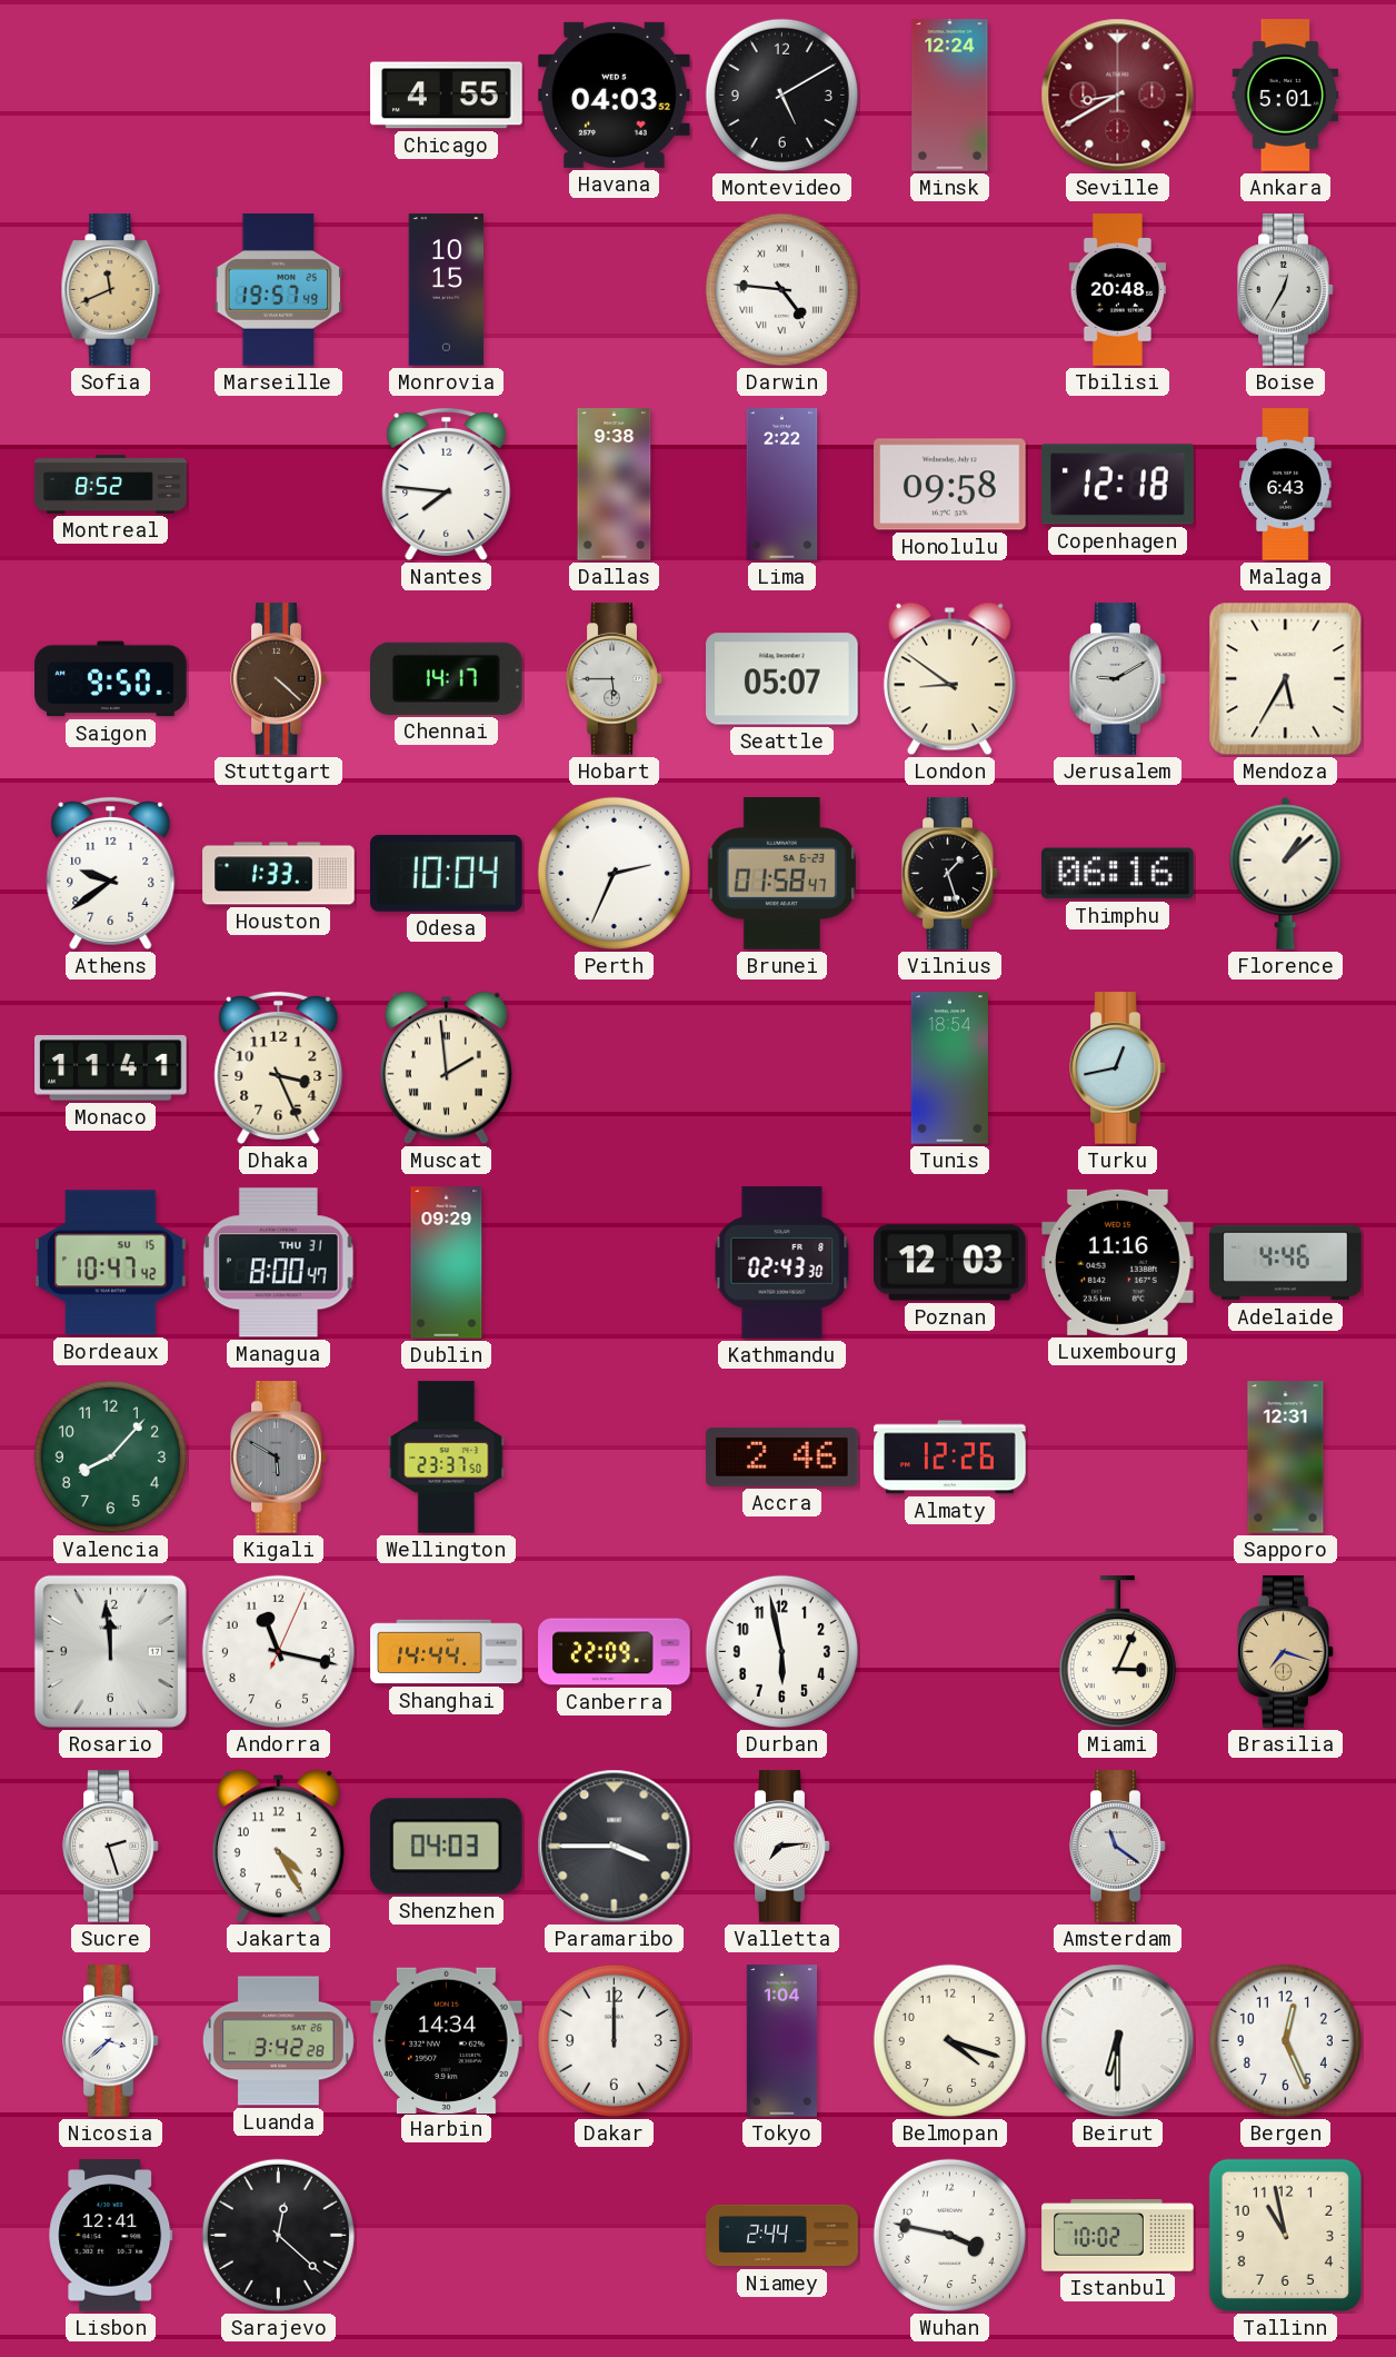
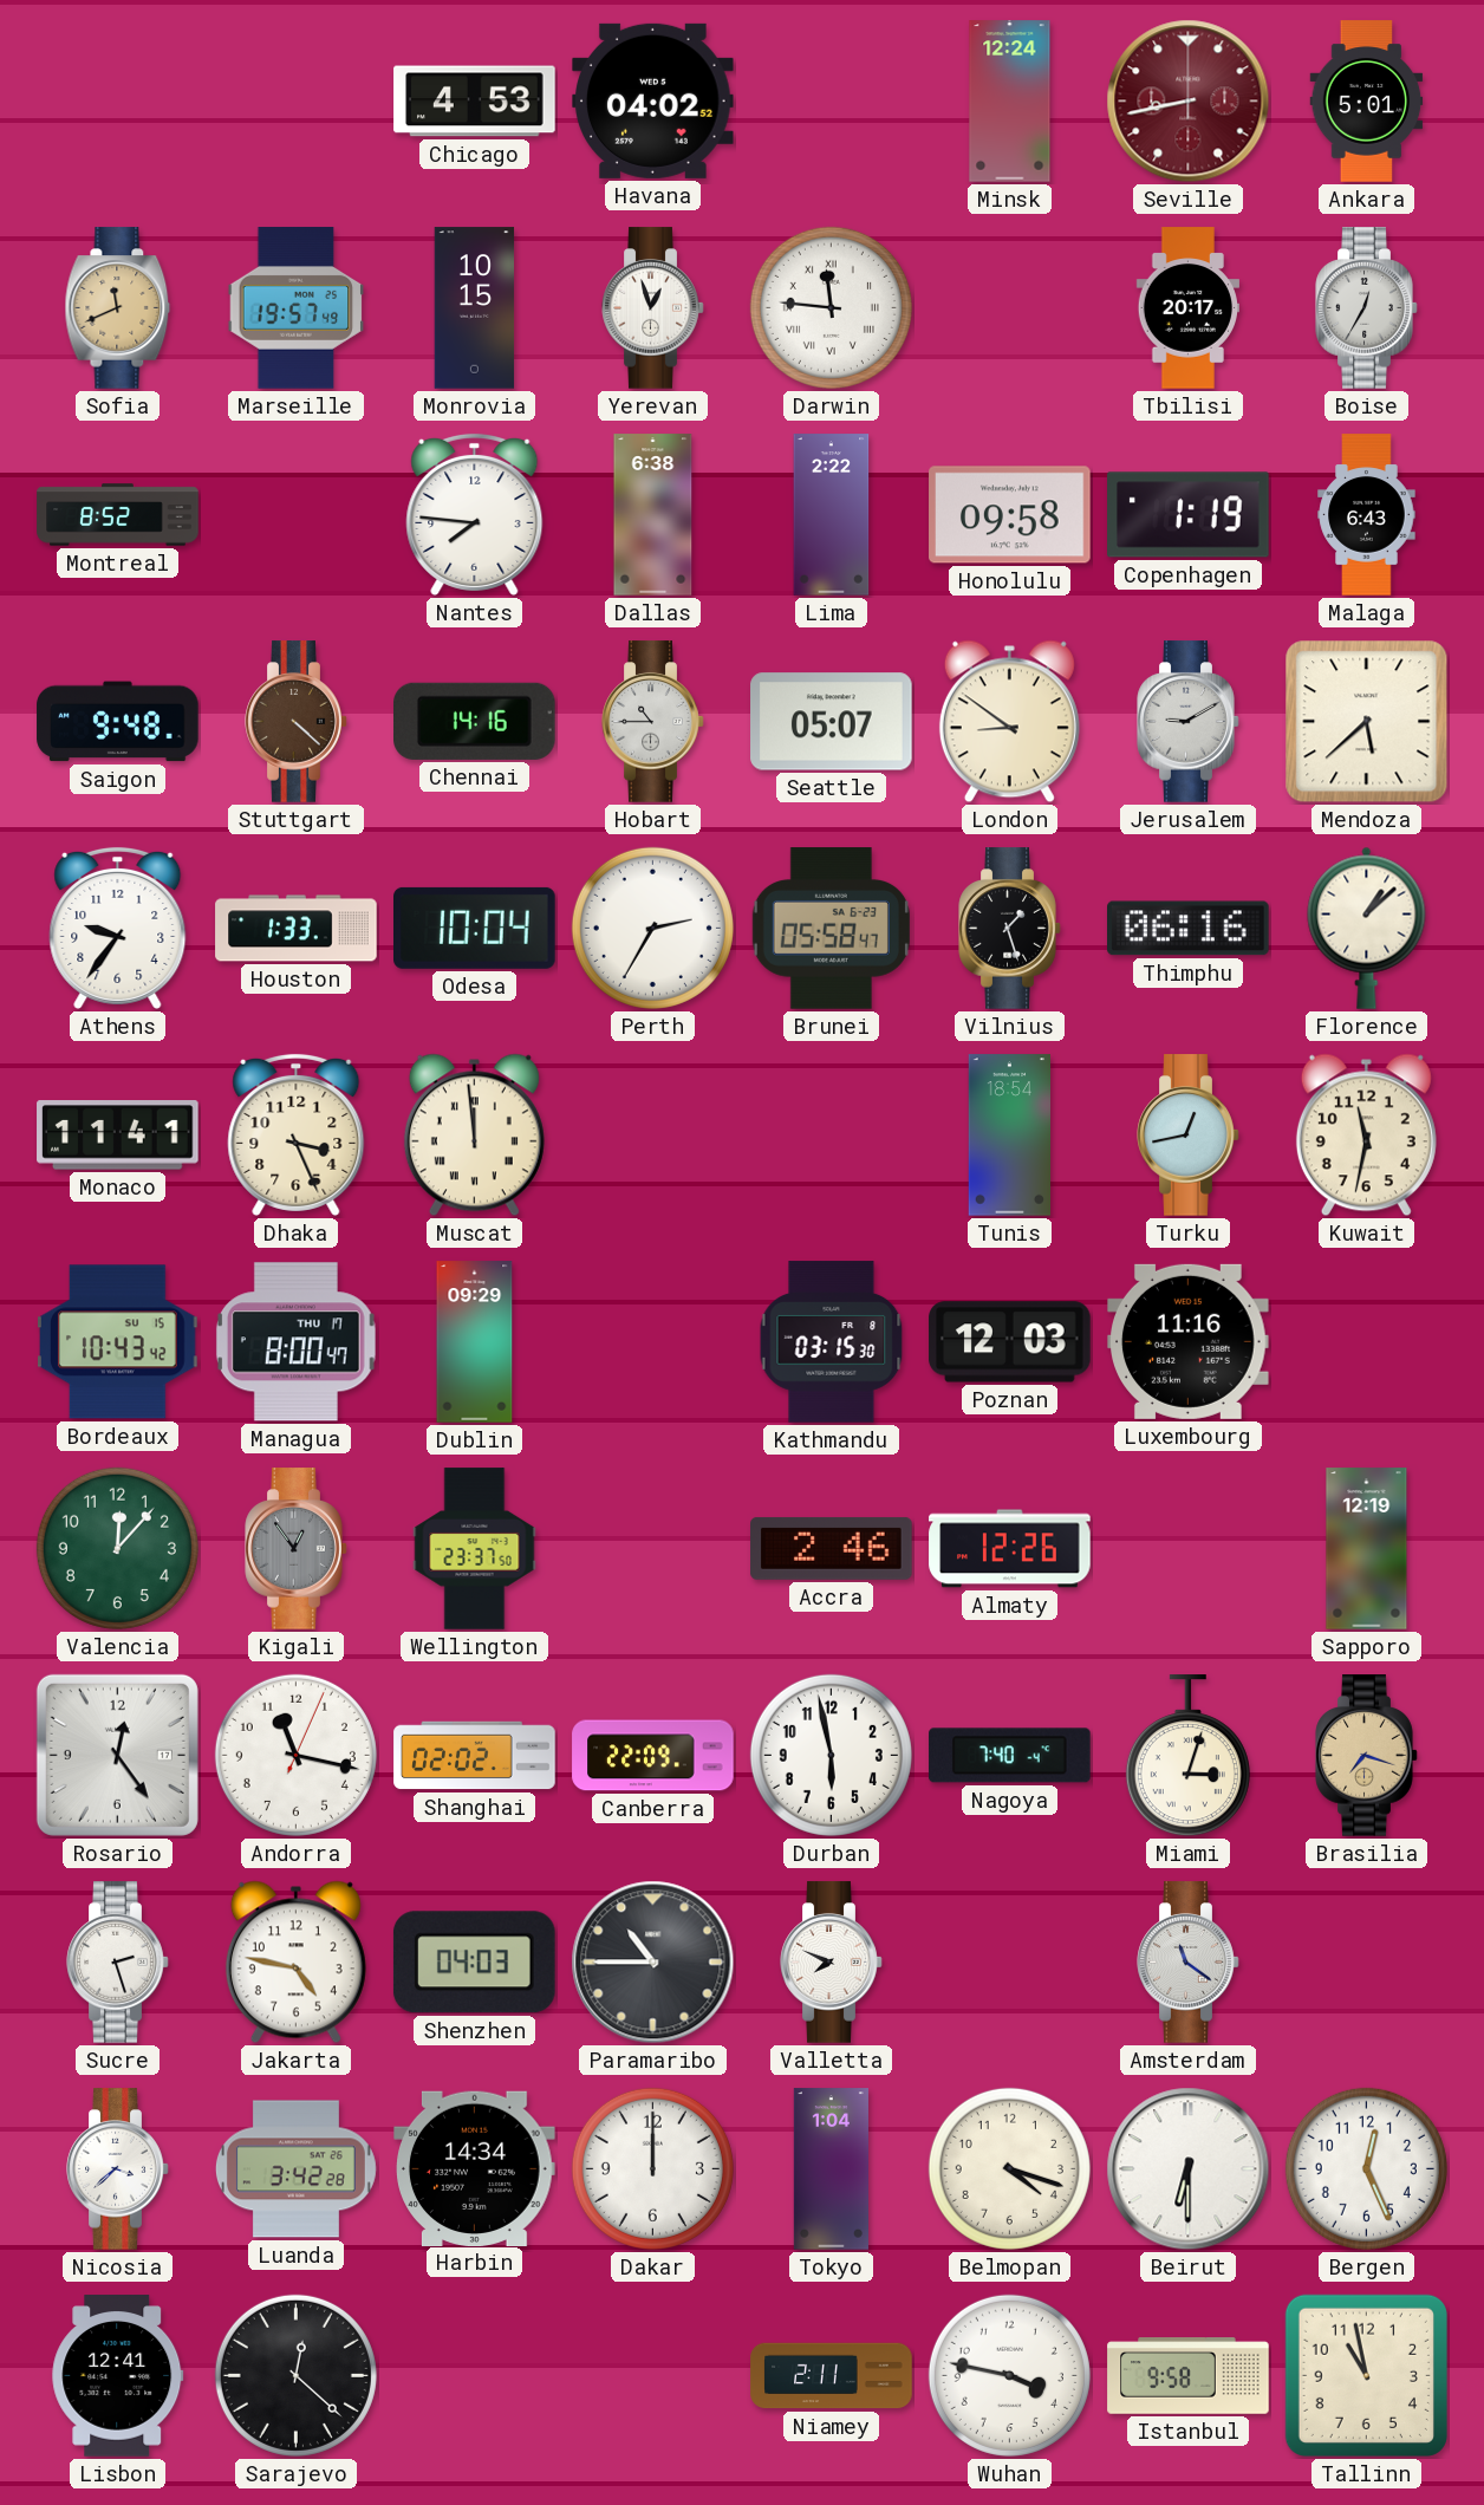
Chicago: 4:55 -> 4:53
Havana: 04:03 -> 04:02
Montevideo: 5:10 -> none
Seville: 8:40 -> 8:43
Yerevan: none -> 12:57
Darwin: 4:46 -> 11:46
Tbilisi: 20:48 -> 20:17
Dallas: 9:38 -> 6:38
Copenhagen: 12:18 -> 1:19
Saigon: 9:50 -> 9:48
Chennai: 14:17 -> 14:16
Hobart: 5:45 -> 10:45
Mendoza: 5:35 -> 5:38
Athens: 9:39 -> 9:36
Perth: 2:34 -> 2:35
Brunei: 01:58 -> 05:58
Muscat: 1:59 -> 11:59
Kuwait: none -> 11:32
Bordeaux: 10:47 -> 10:43
Managua date: THU 31 -> THU 17
Kathmandu: 02:43 -> 03:15
Adelaide: 4:46 -> none
Valencia: 8:07 -> 12:07
Kigali: 5:50 -> 12:54
Sapporo: 12:31 -> 12:19
Rosario: 11:59 -> 12:24
Shanghai: 14:44 -> 02:02
Nagoya: none -> 7:40
Miami: 3:04 -> 3:03
Jakarta: 4:25 -> 4:47
Paramaribo: 3:45 -> 10:45
Valletta: 7:14 -> 7:49
Niamey: 2:44 -> 2:11
Istanbul: 10:02 -> 9:58
